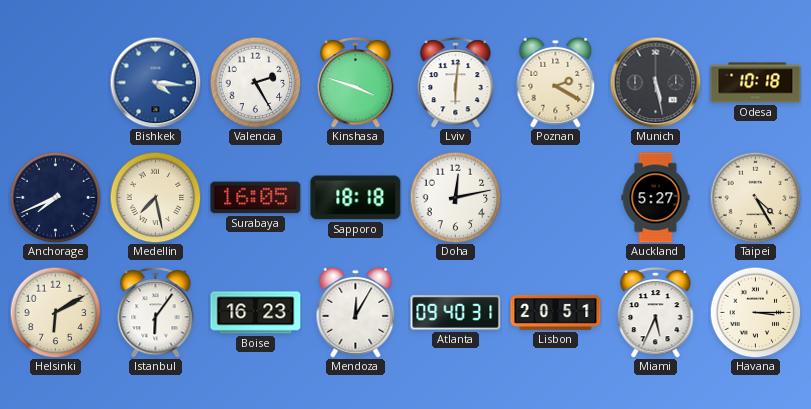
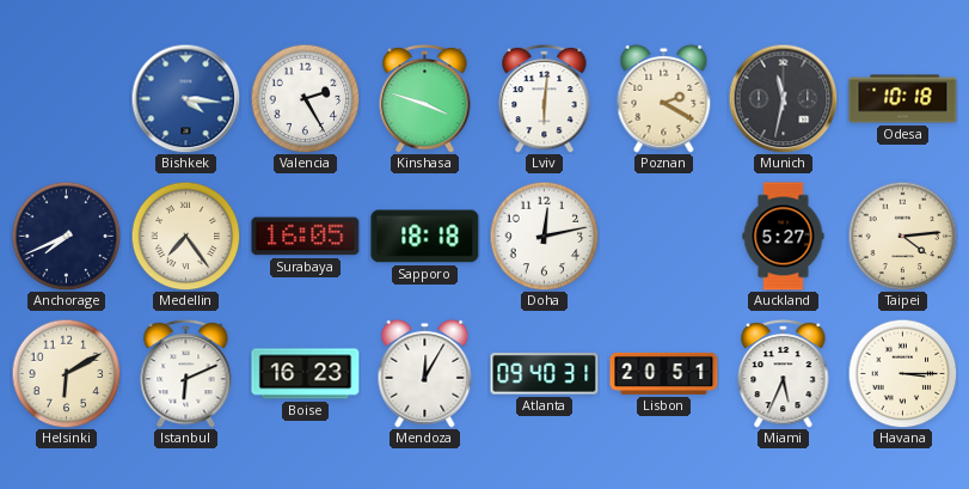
Munich: 5:28 -> 11:32
Medellin: 7:28 -> 7:24
Taipei: 4:25 -> 4:14
Istanbul: 6:06 -> 6:11
